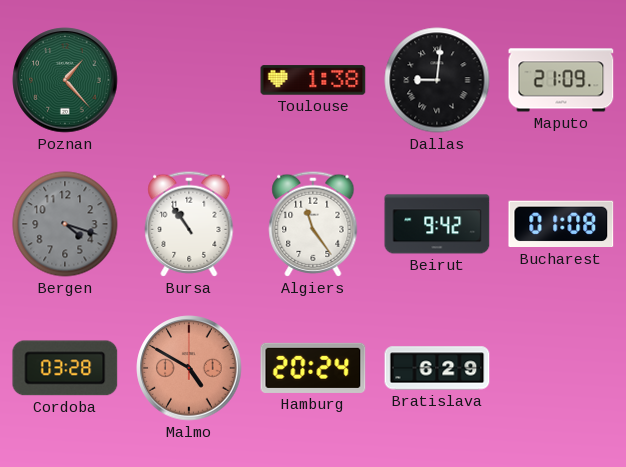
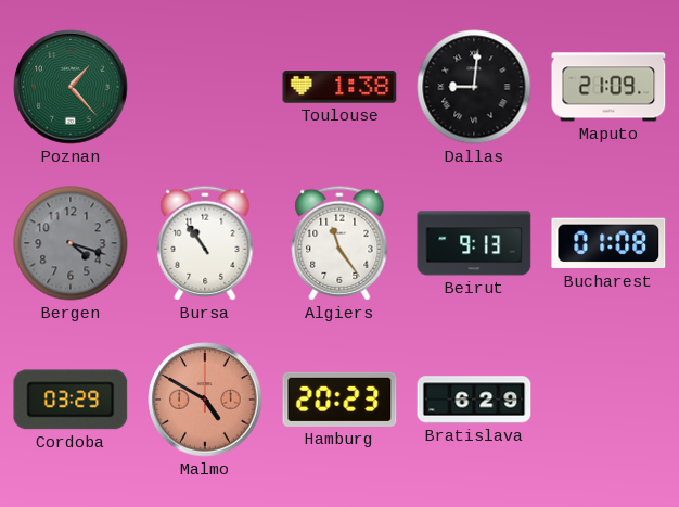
Beirut: 9:42 -> 9:13
Cordoba: 03:28 -> 03:29
Hamburg: 20:24 -> 20:23
